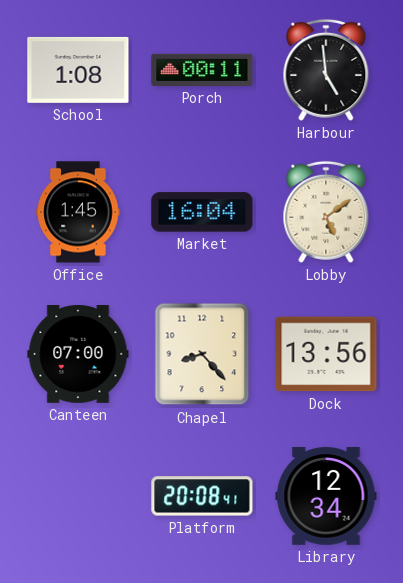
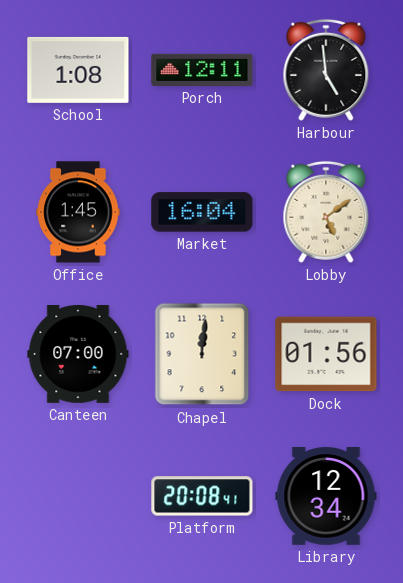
Porch: 00:11 -> 12:11
Chapel: 8:23 -> 12:01
Dock: 13:56 -> 01:56
